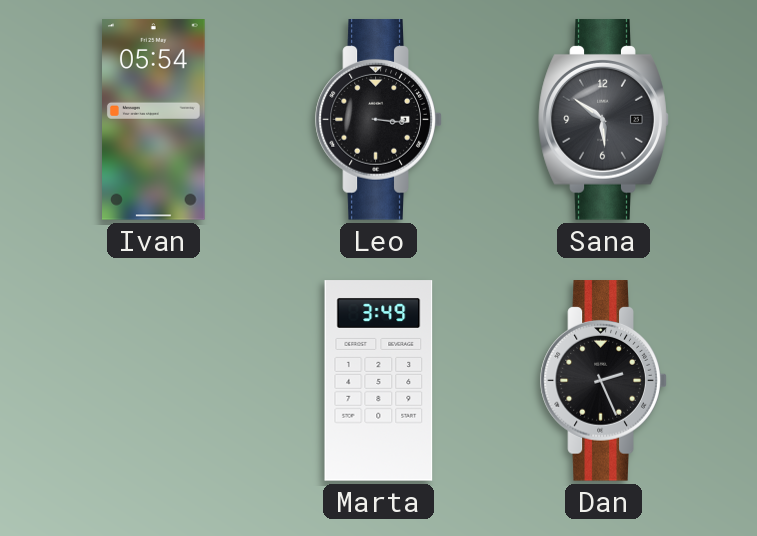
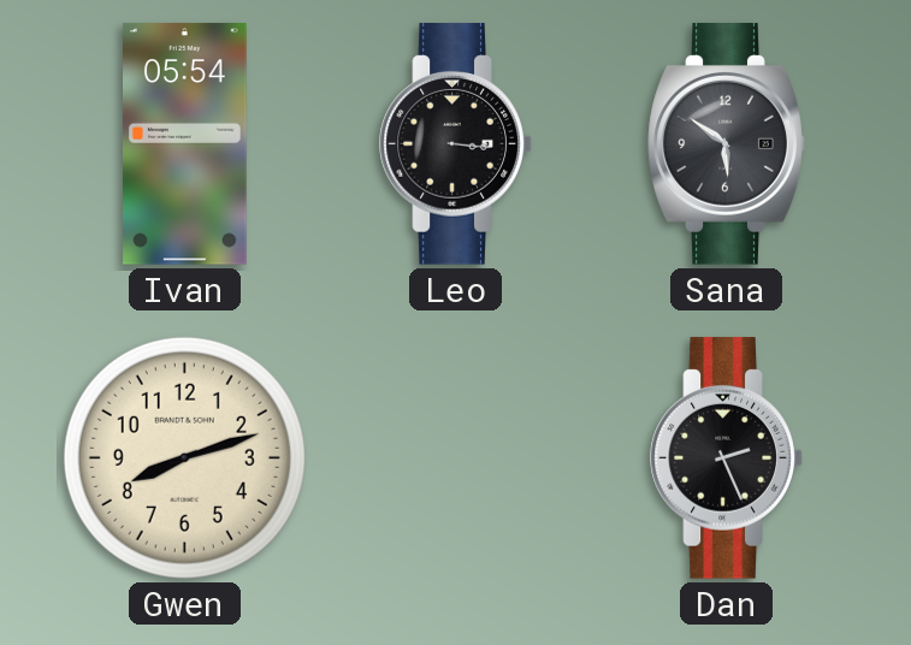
Gwen: none -> 8:12
Marta: 3:49 -> none
